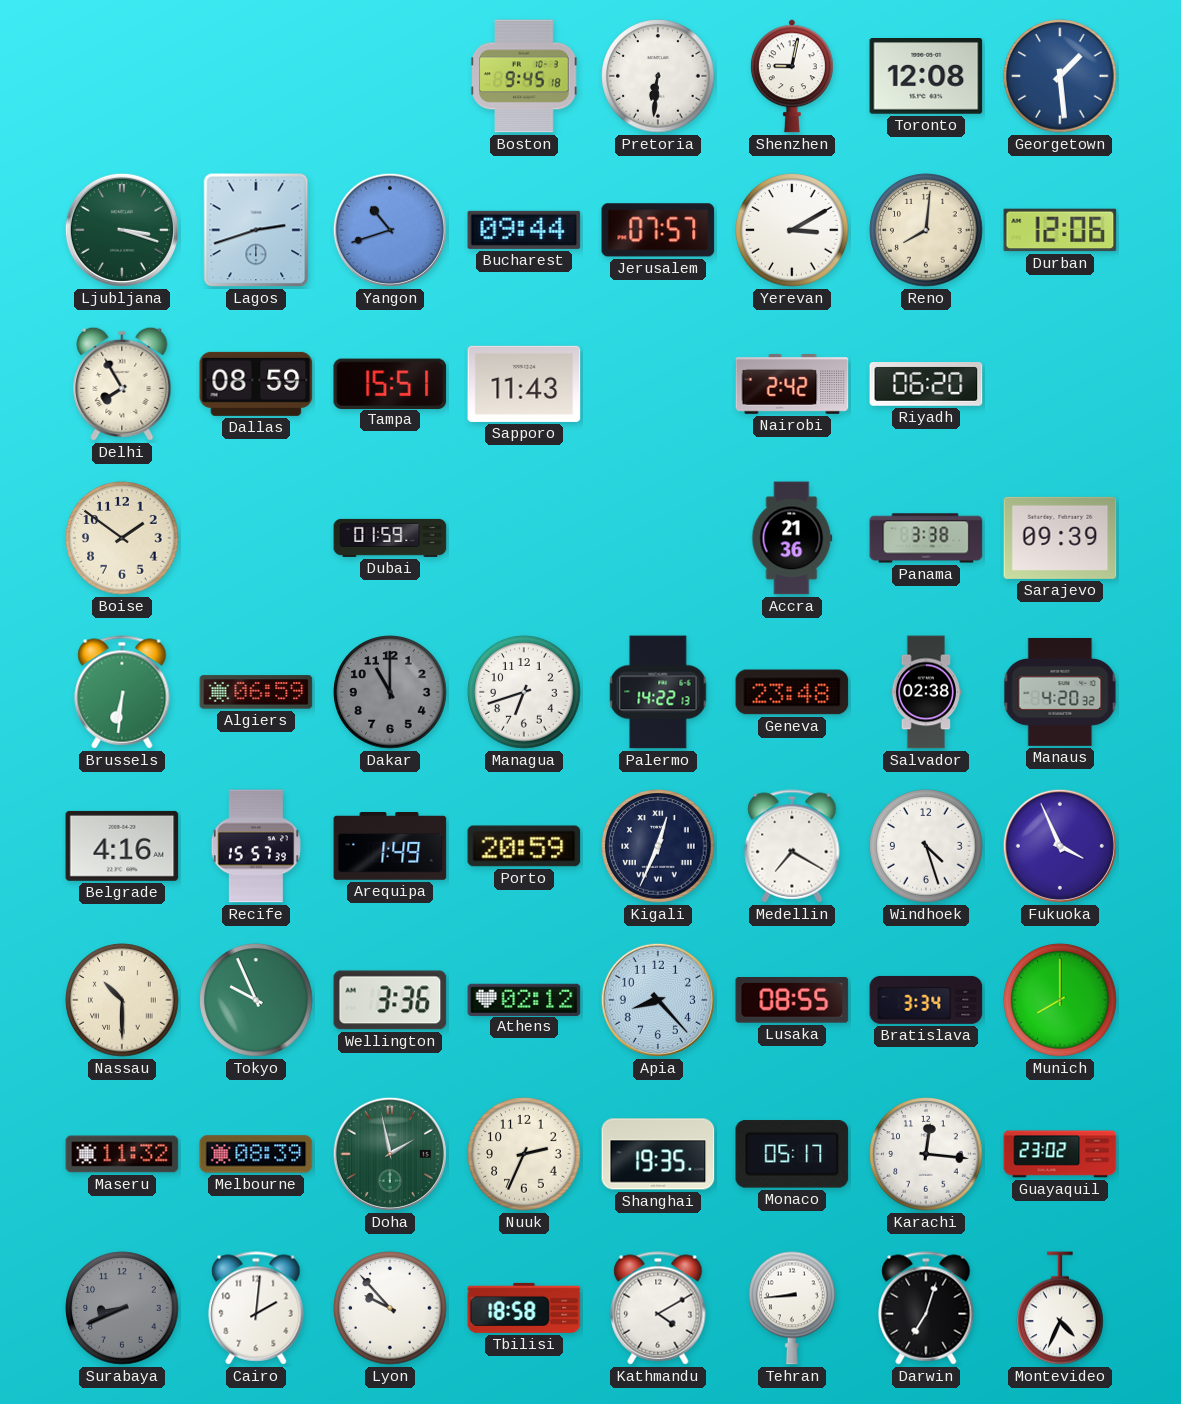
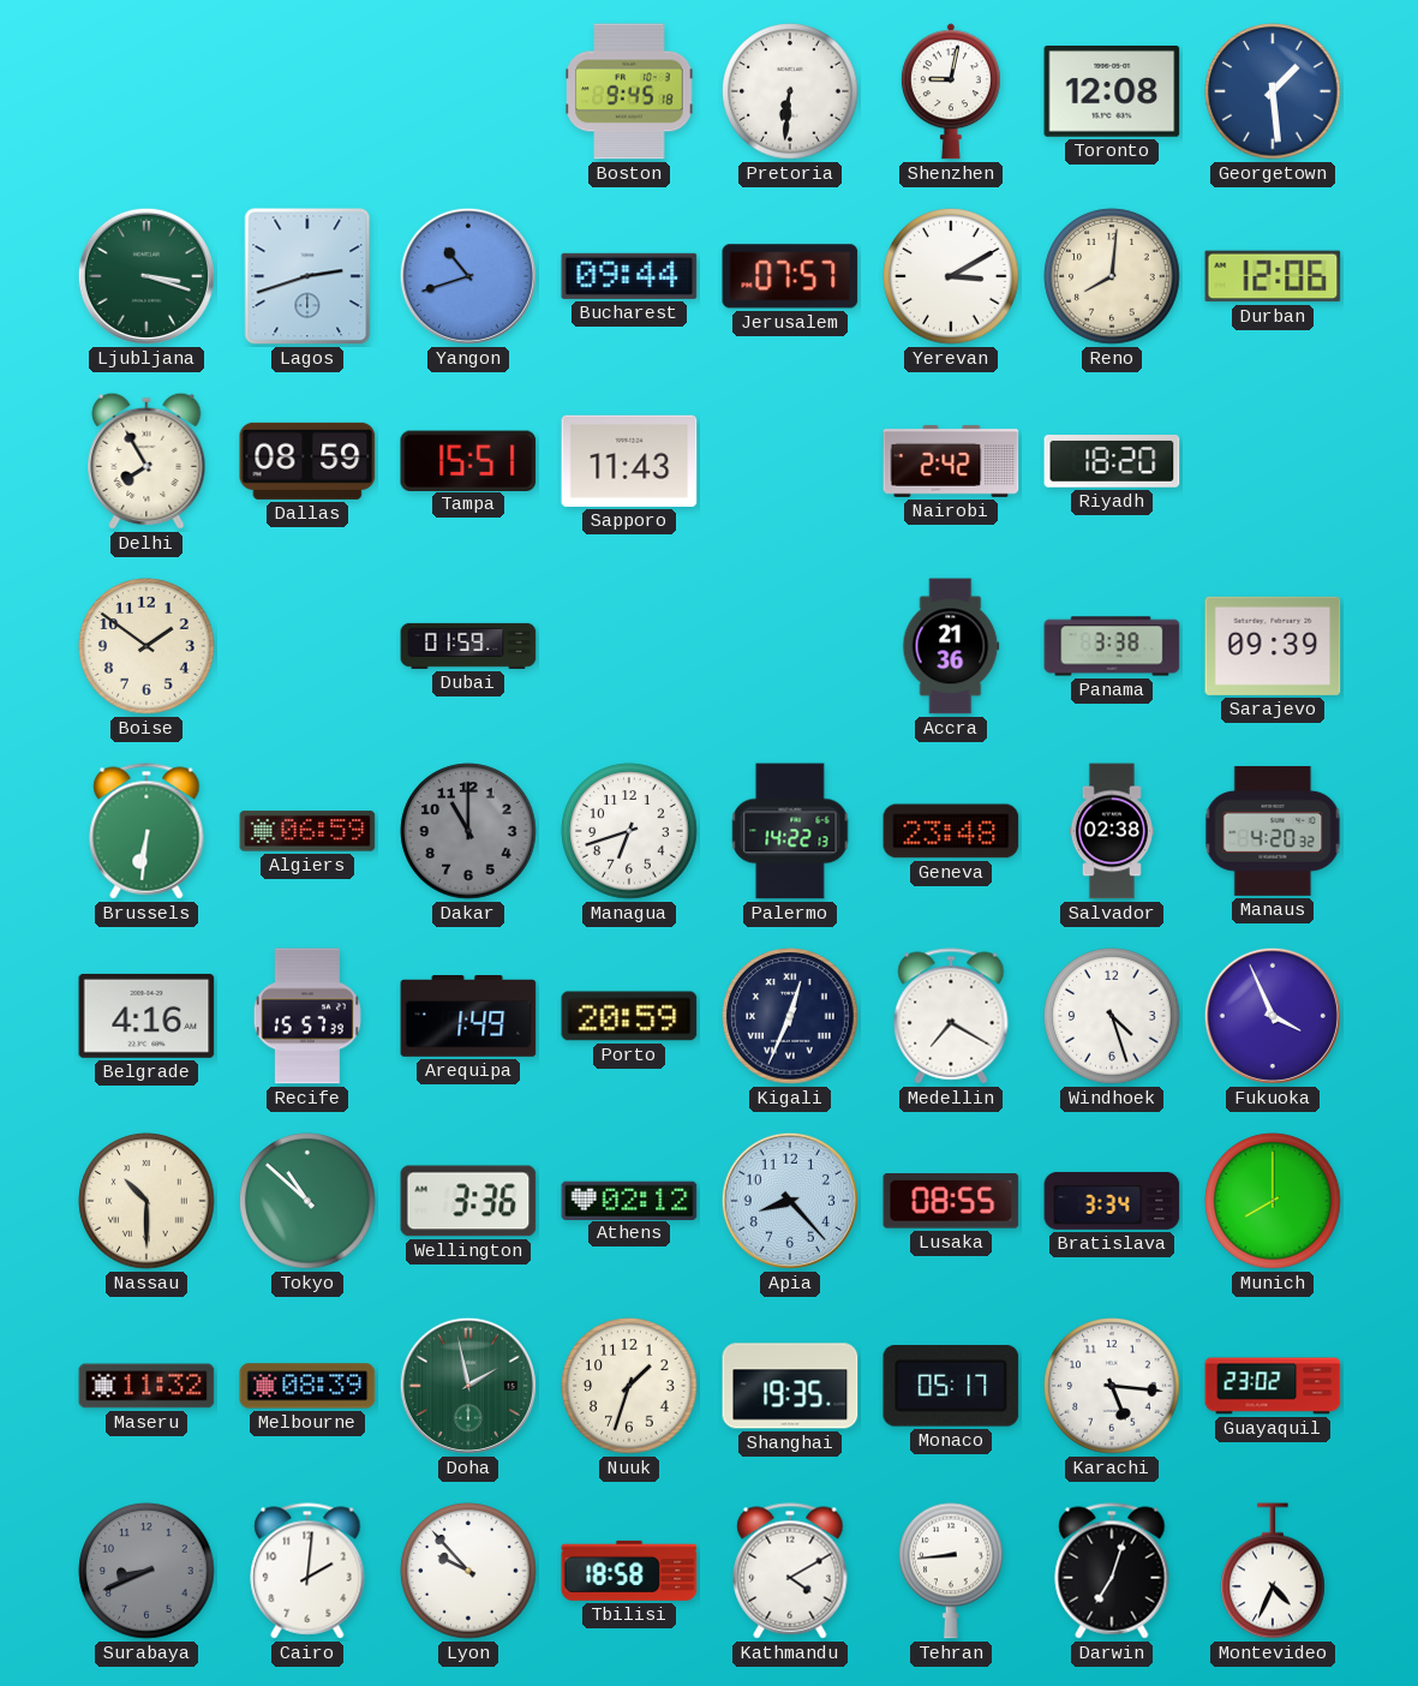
Riyadh: 06:20 -> 18:20
Tokyo: 9:56 -> 10:52
Nuuk: 2:34 -> 1:33
Karachi: 12:16 -> 5:16
